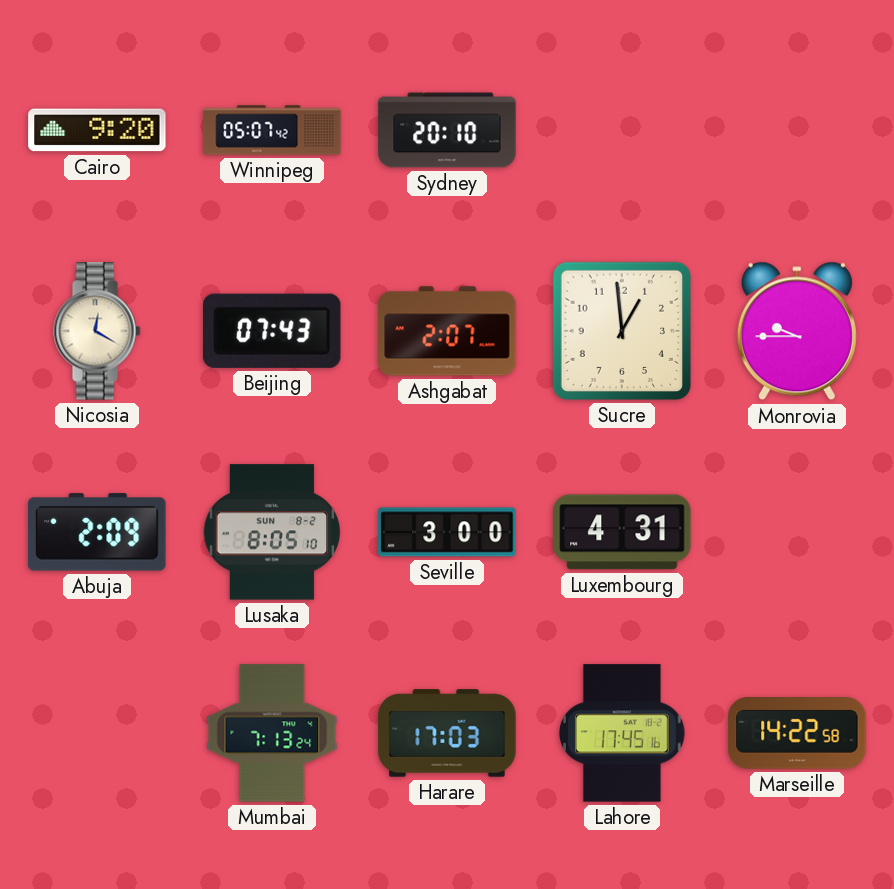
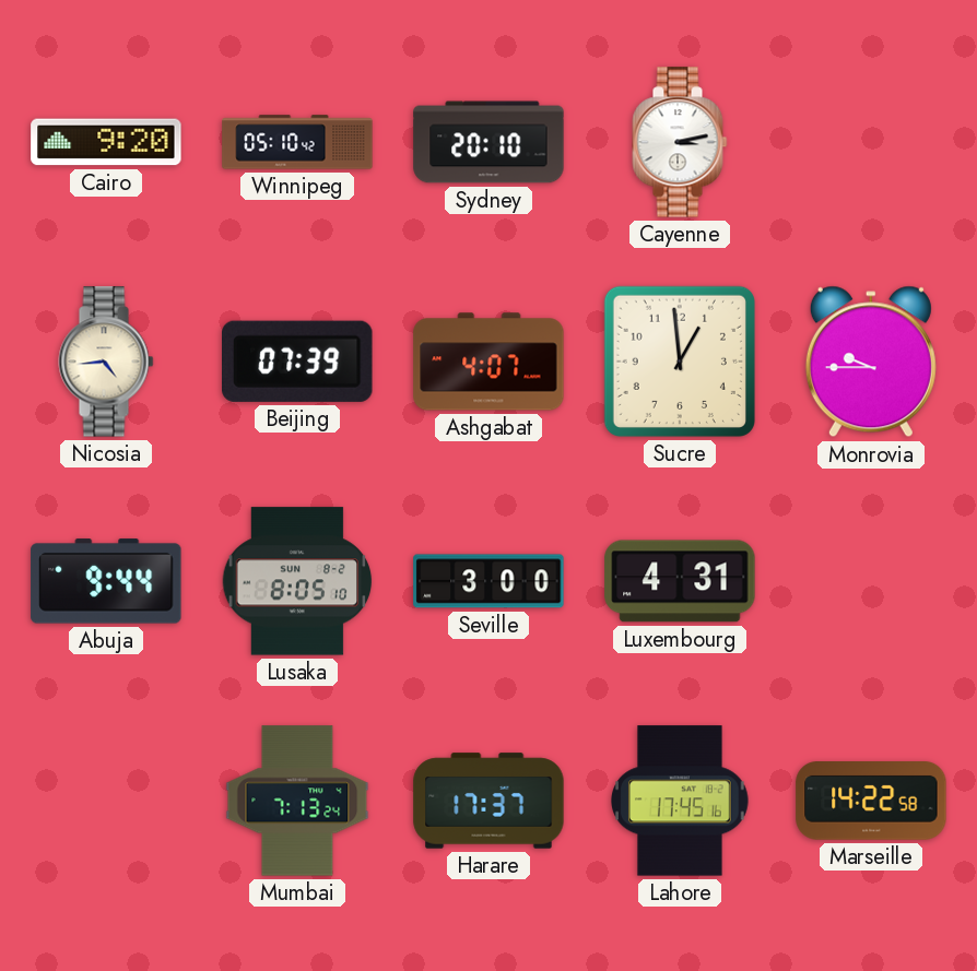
Winnipeg: 05:07 -> 05:10
Cayenne: none -> 3:13
Nicosia: 12:20 -> 4:44
Beijing: 07:43 -> 07:39
Ashgabat: 2:07 -> 4:07
Abuja: 2:09 -> 9:44
Harare: 17:03 -> 17:37
